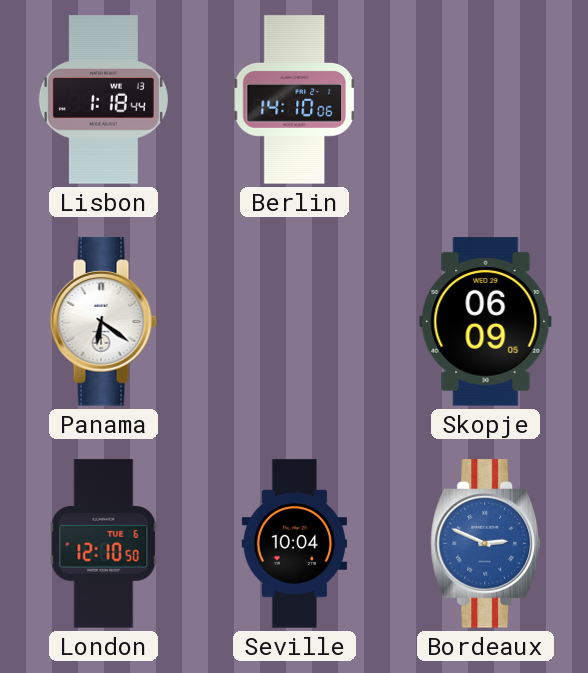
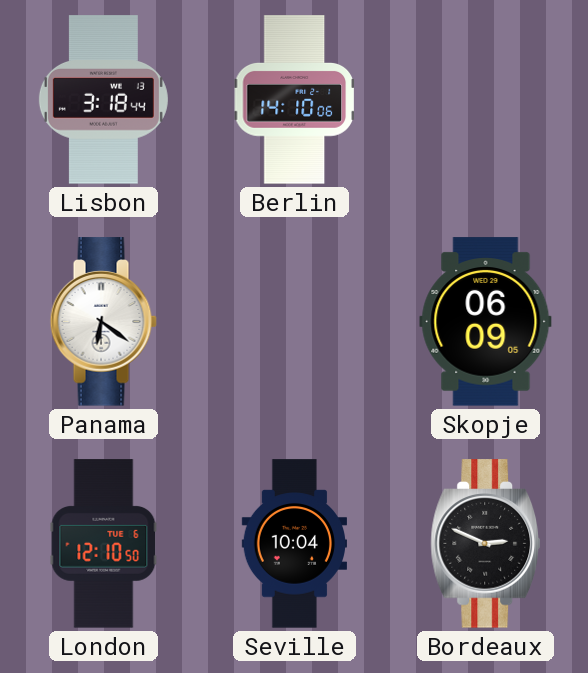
Lisbon: 1:18 -> 3:18
Bordeaux dial: blue -> black
